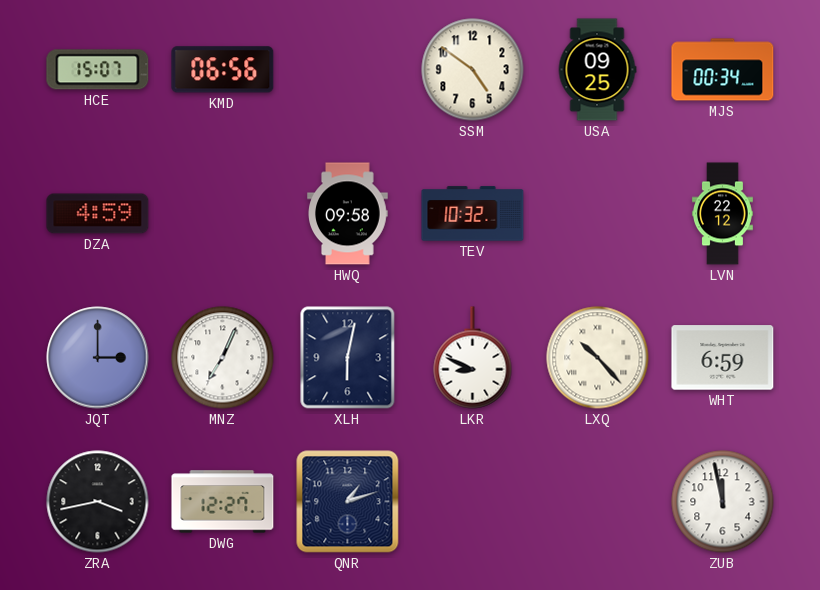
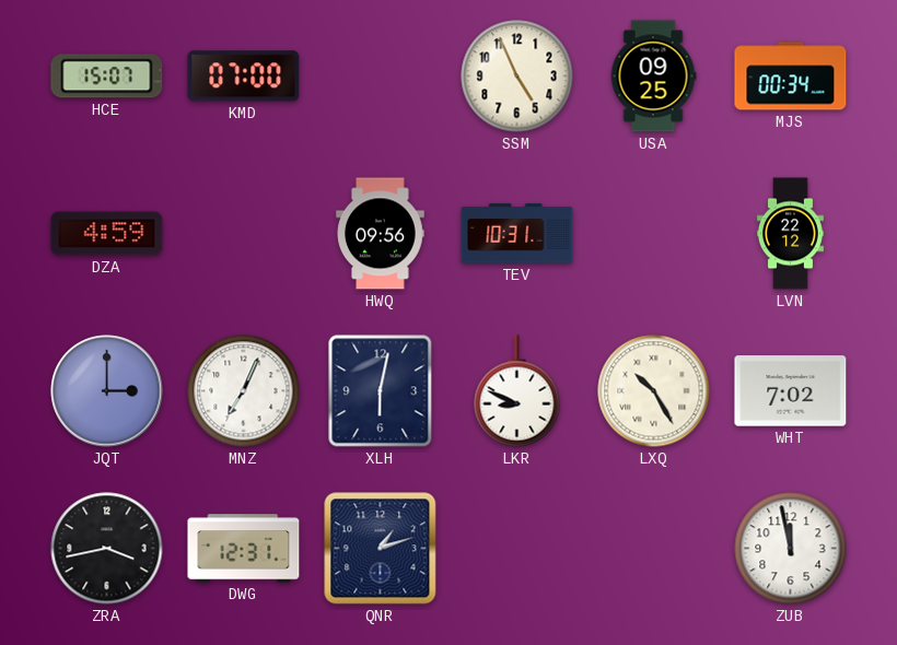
KMD: 06:56 -> 07:00
SSM: 4:51 -> 4:56
HWQ: 09:58 -> 09:56
TEV: 10:32 -> 10:31
LXQ: 10:23 -> 10:25
WHT: 6:59 -> 7:02
DWG: 12:27 -> 12:31
